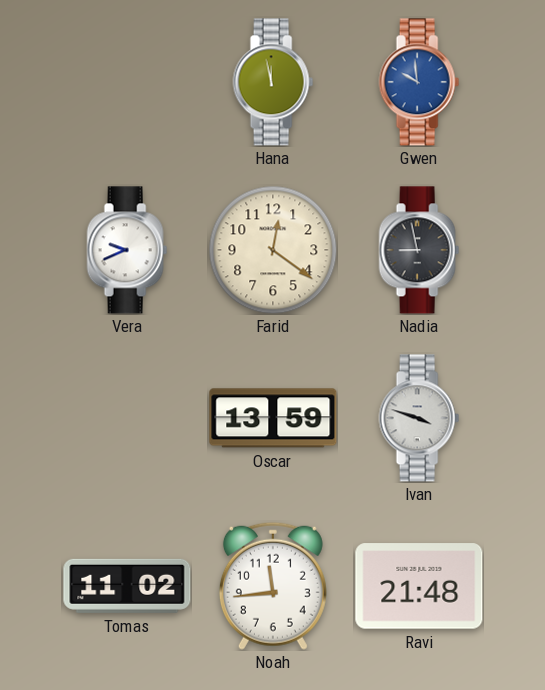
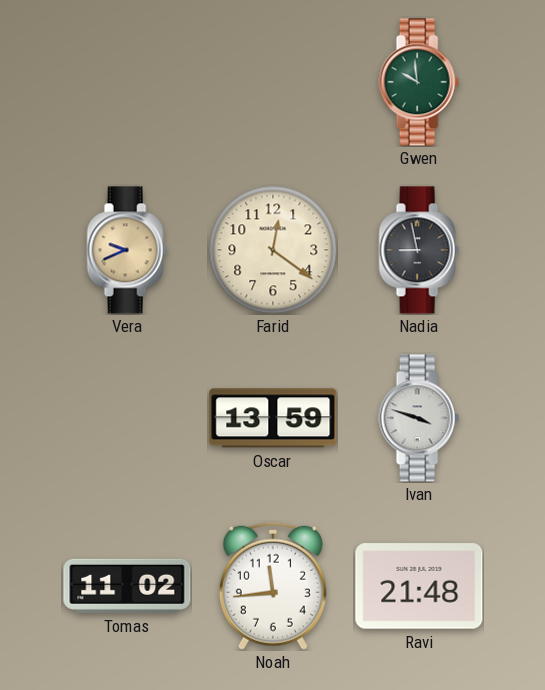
Hana: 11:58 -> none
Gwen dial: blue -> green
Vera dial: white -> champagne
